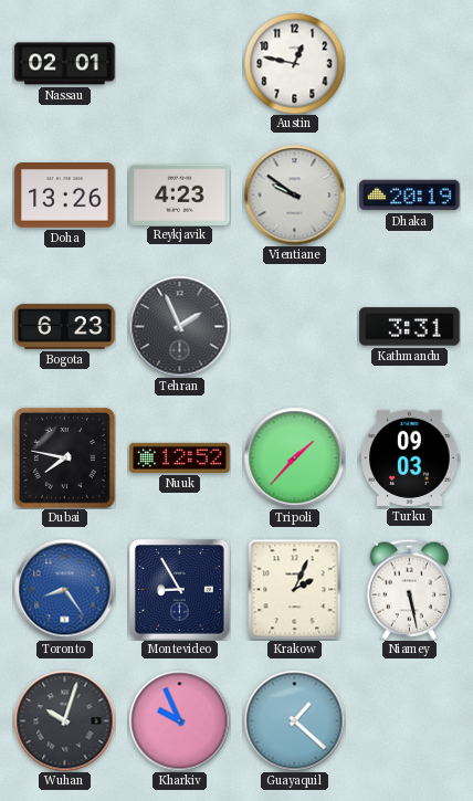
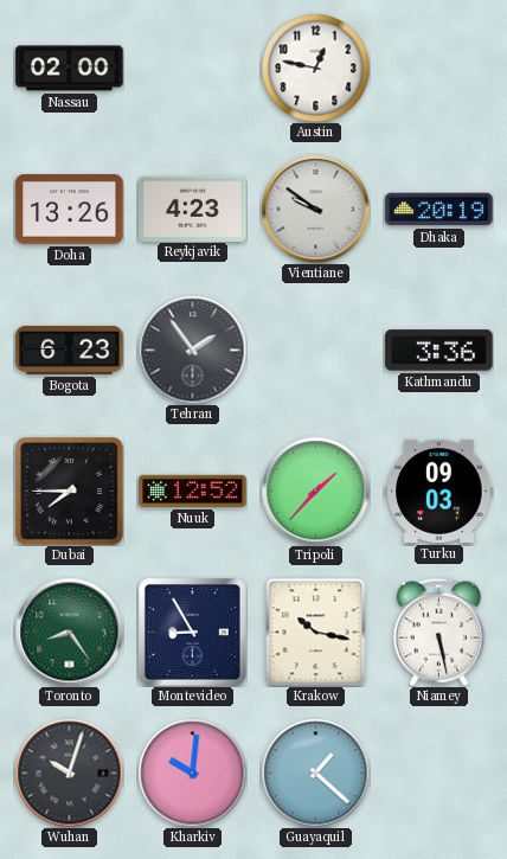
Nassau: 02:01 -> 02:00
Tehran: 1:56 -> 1:54
Kathmandu: 3:31 -> 3:36
Dubai: 7:47 -> 7:45
Toronto dial: blue -> green
Krakow: 2:04 -> 10:17
Kharkiv: 9:56 -> 10:01
